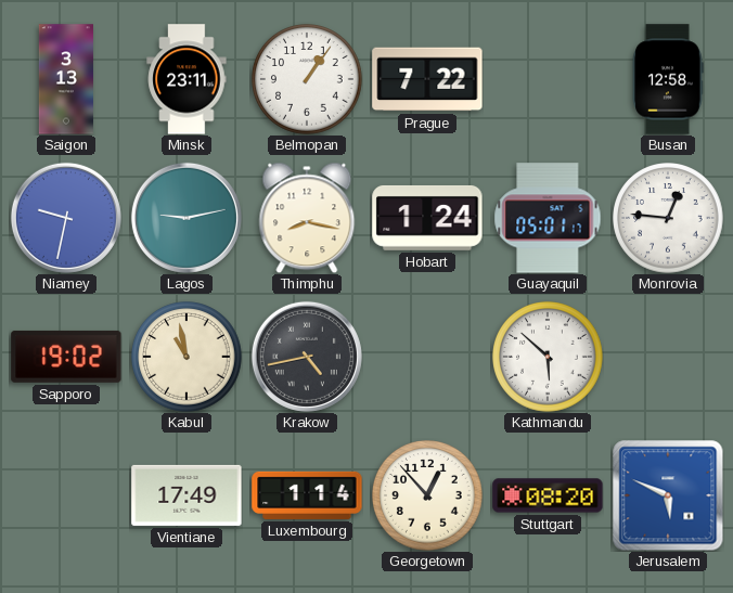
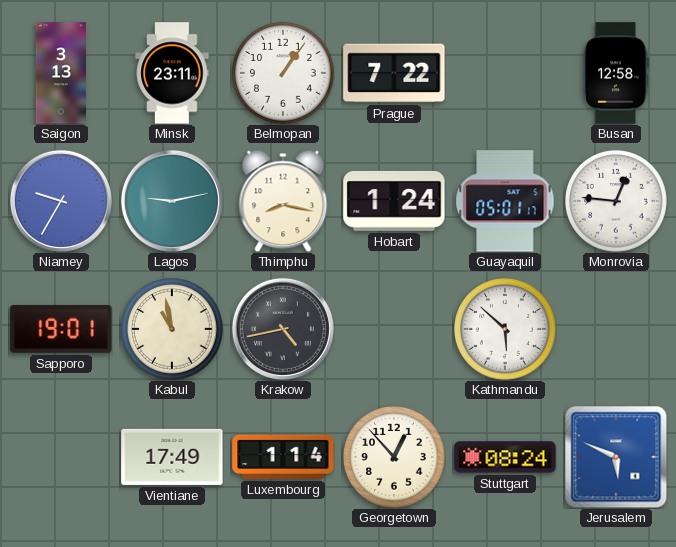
Niamey: 9:32 -> 9:35
Sapporo: 19:02 -> 19:01
Stuttgart: 08:20 -> 08:24
